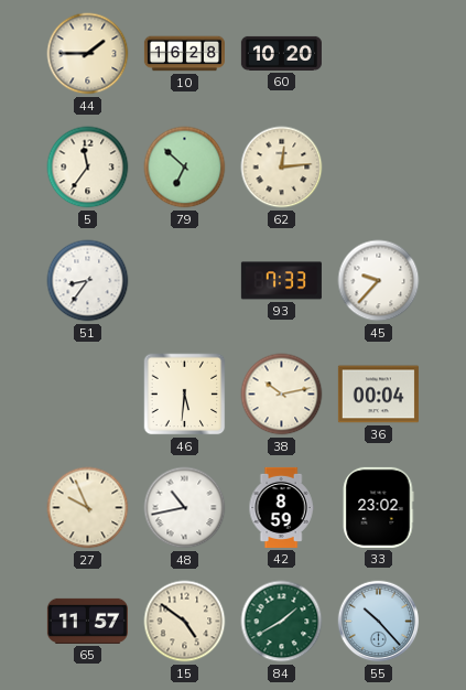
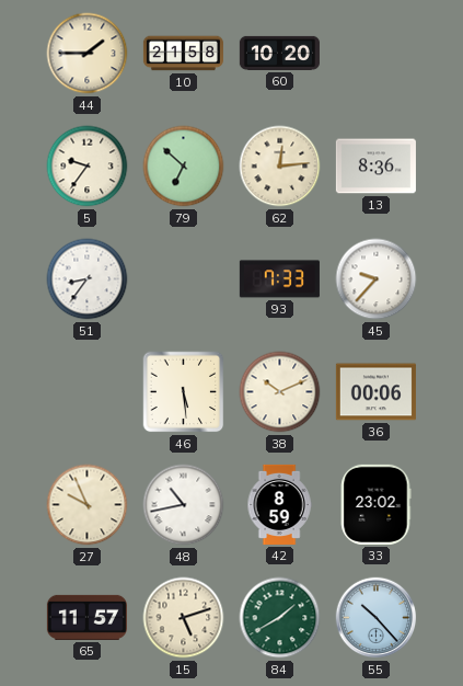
10: 16:28 -> 21:58
5: 11:36 -> 9:36
13: none -> 8:36
46: 5:31 -> 5:29
38: 10:13 -> 10:11
36: 00:04 -> 00:06
15: 4:51 -> 5:12
